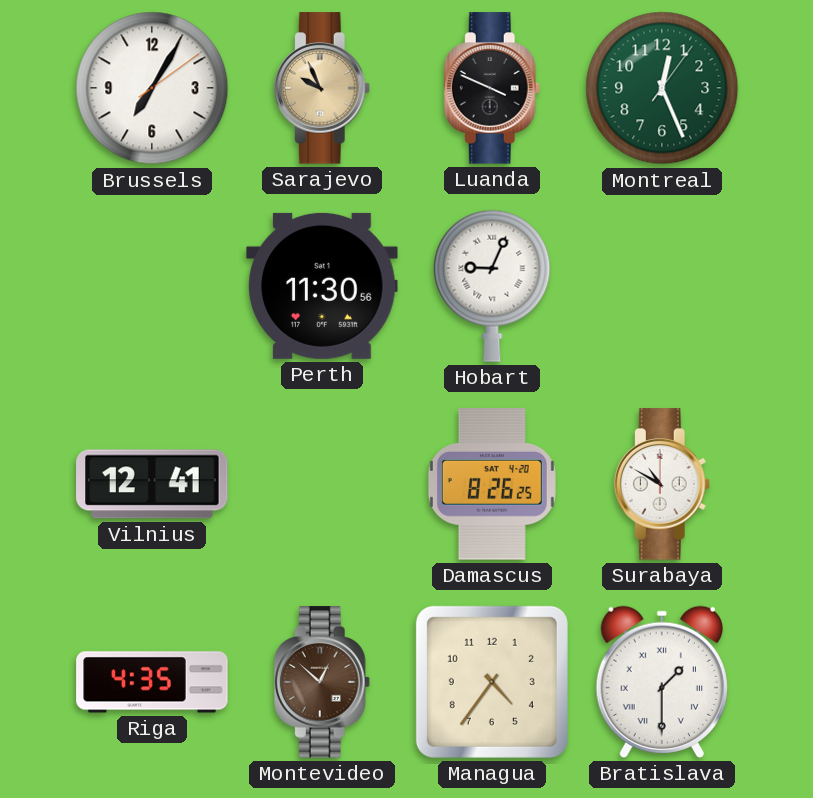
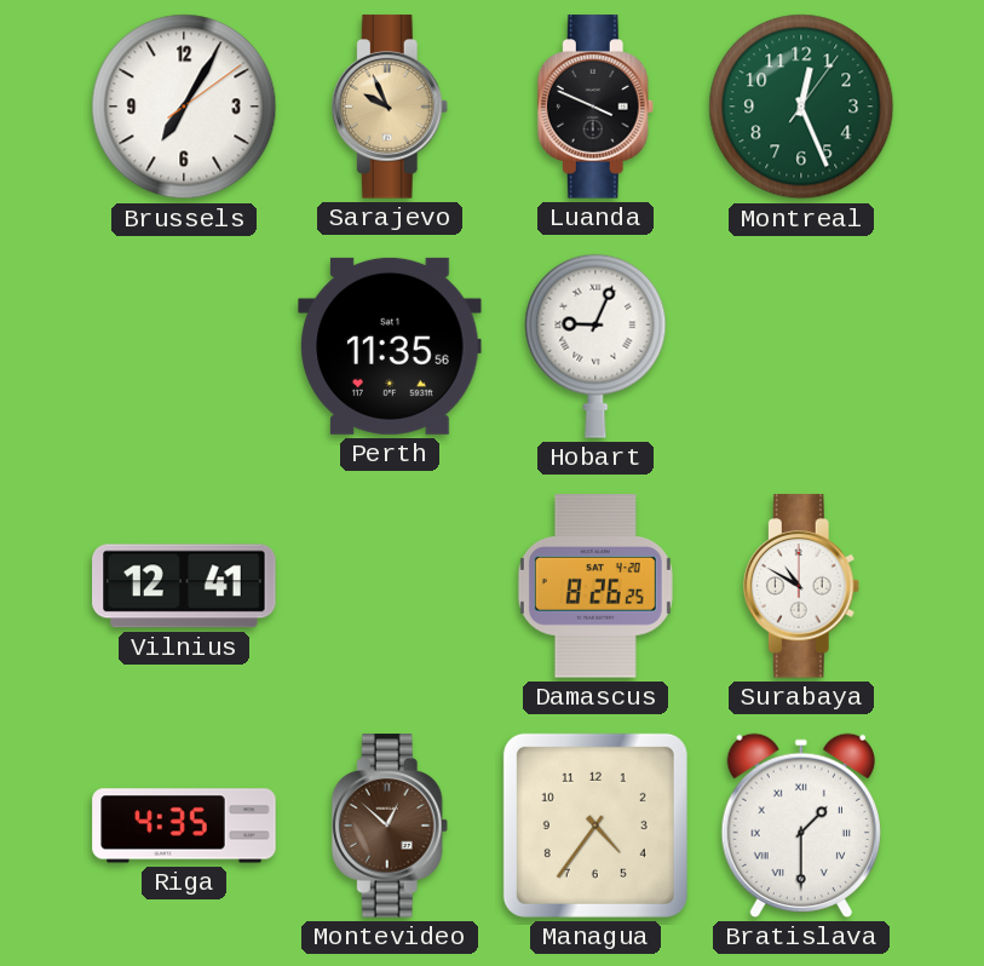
Perth: 11:30 -> 11:35
